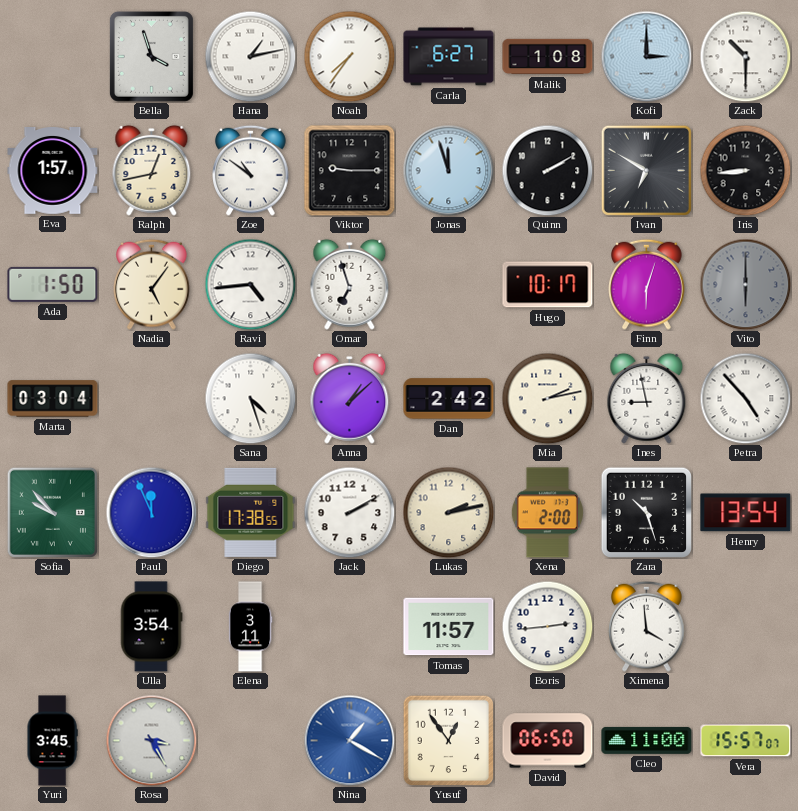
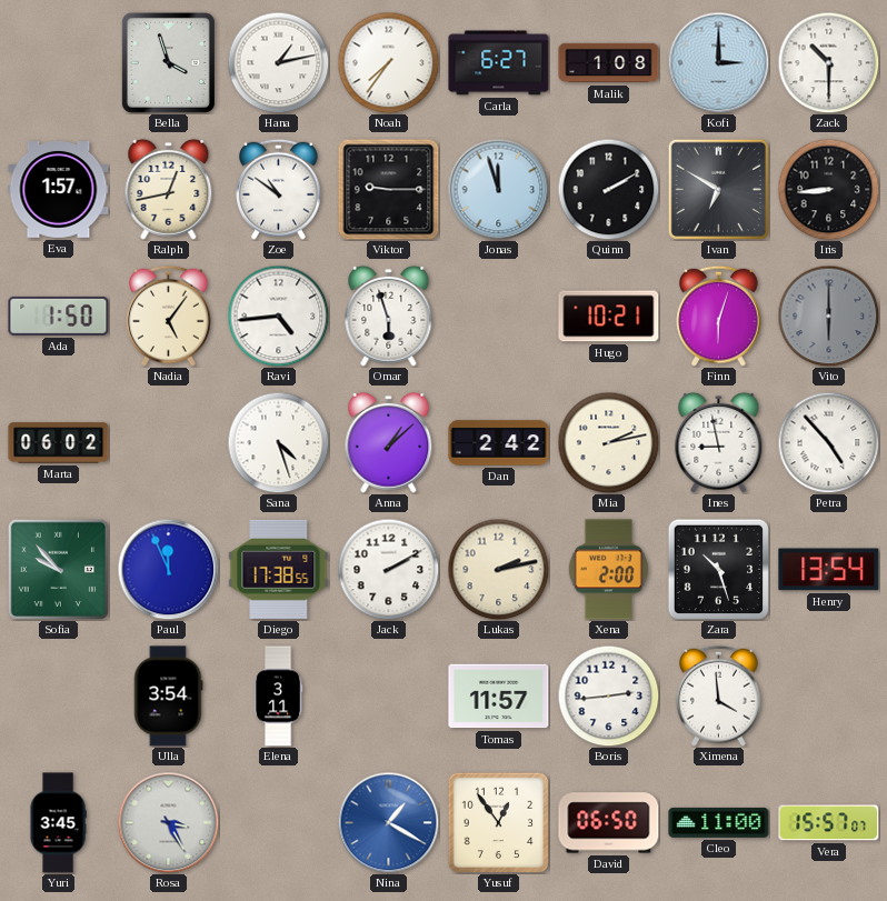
Omar: 6:57 -> 5:57
Hugo: 10:17 -> 10:21
Marta: 03:04 -> 06:02
